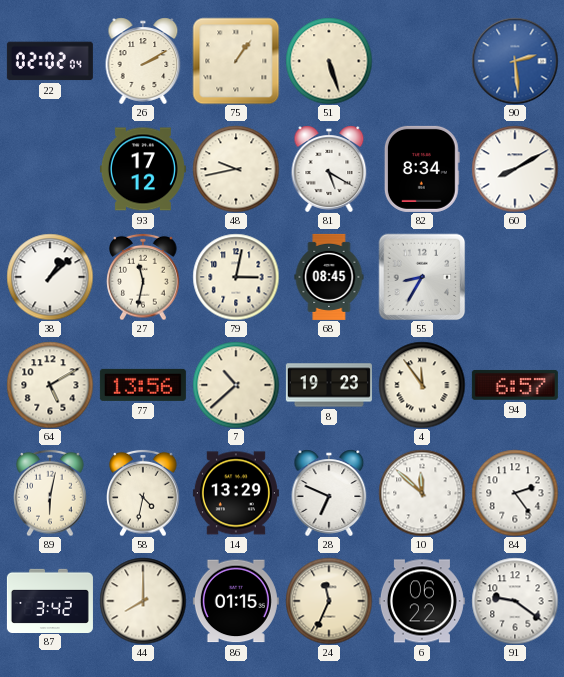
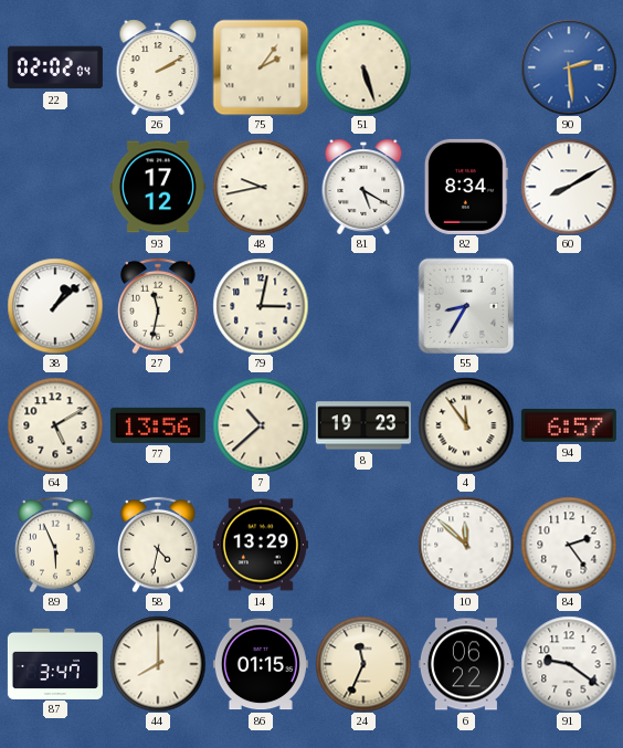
75: 1:06 -> 2:06
68: 08:45 -> none
89: 6:02 -> 5:56
28: 6:49 -> none
87: 3:42 -> 3:47
